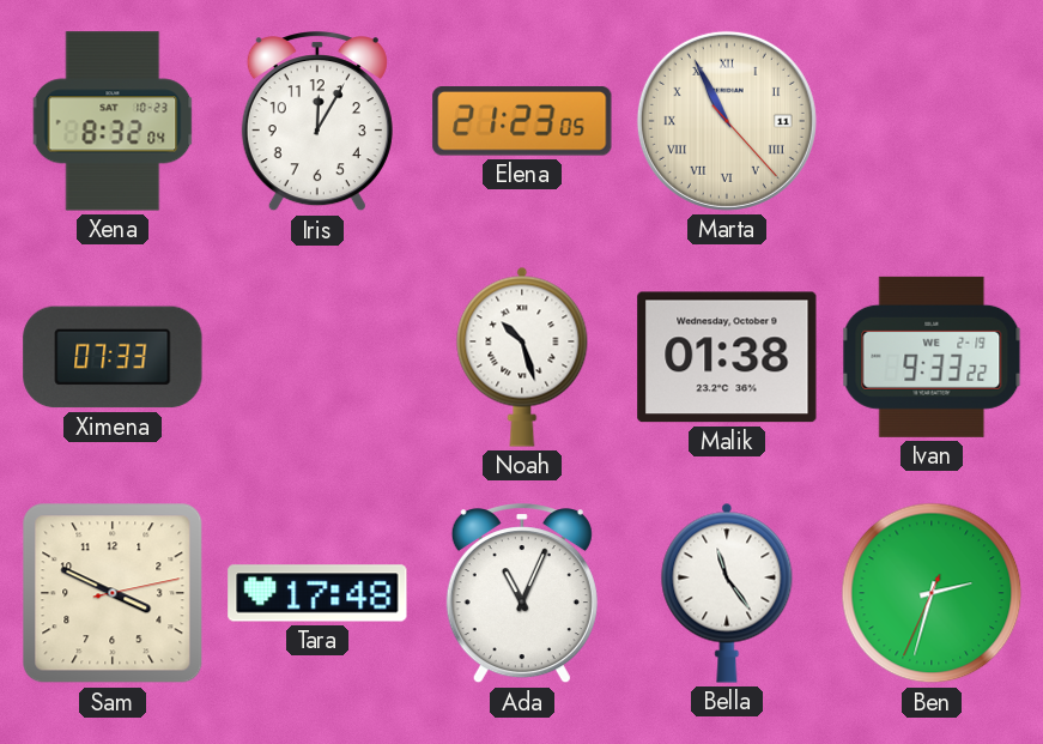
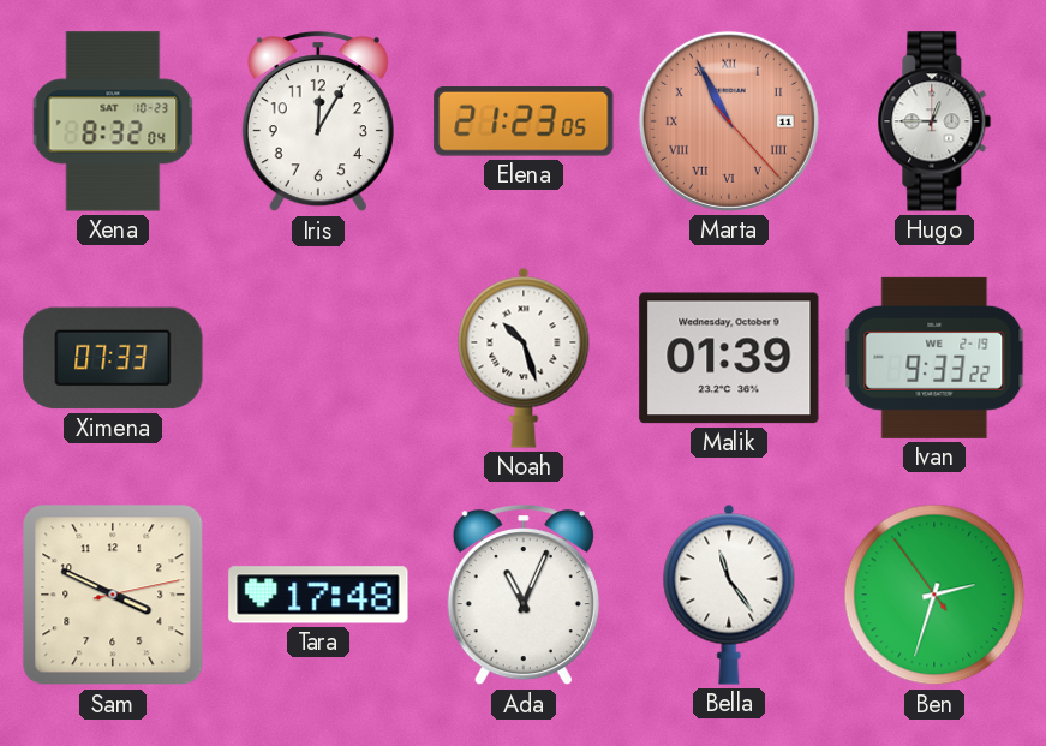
Marta dial: cream -> salmon
Hugo: none -> 12:45
Malik: 01:38 -> 01:39
Ben: 2:32:34 -> 2:32:54
